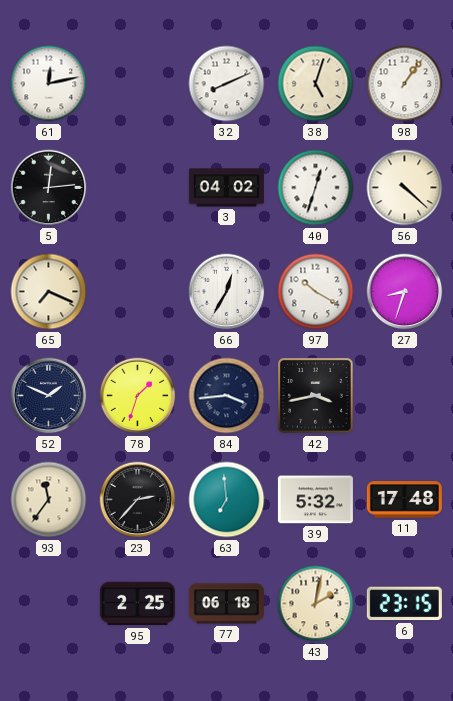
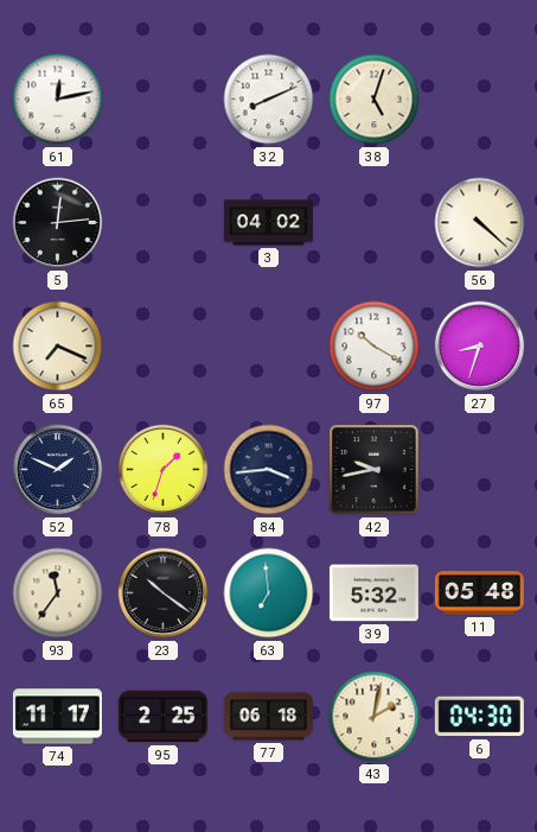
98: 1:06 -> none
40: 12:33 -> none
66: 12:35 -> none
42: 3:43 -> 9:43
23: 2:37 -> 10:21
11: 17:48 -> 05:48
74: none -> 11:17
6: 23:15 -> 04:30
